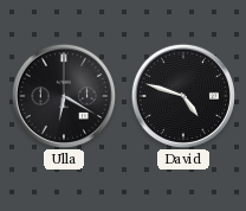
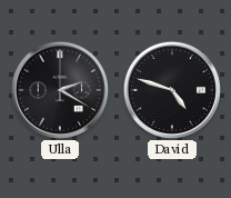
Ulla: 6:20 -> 2:20
